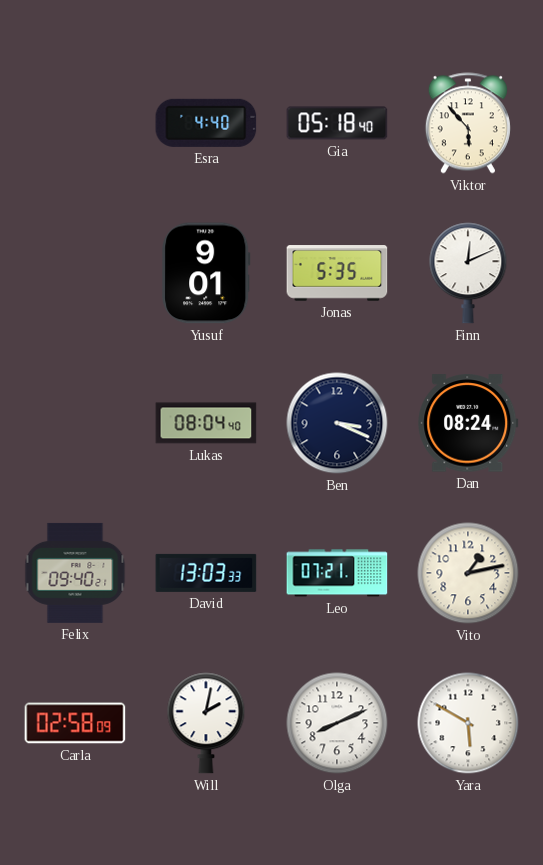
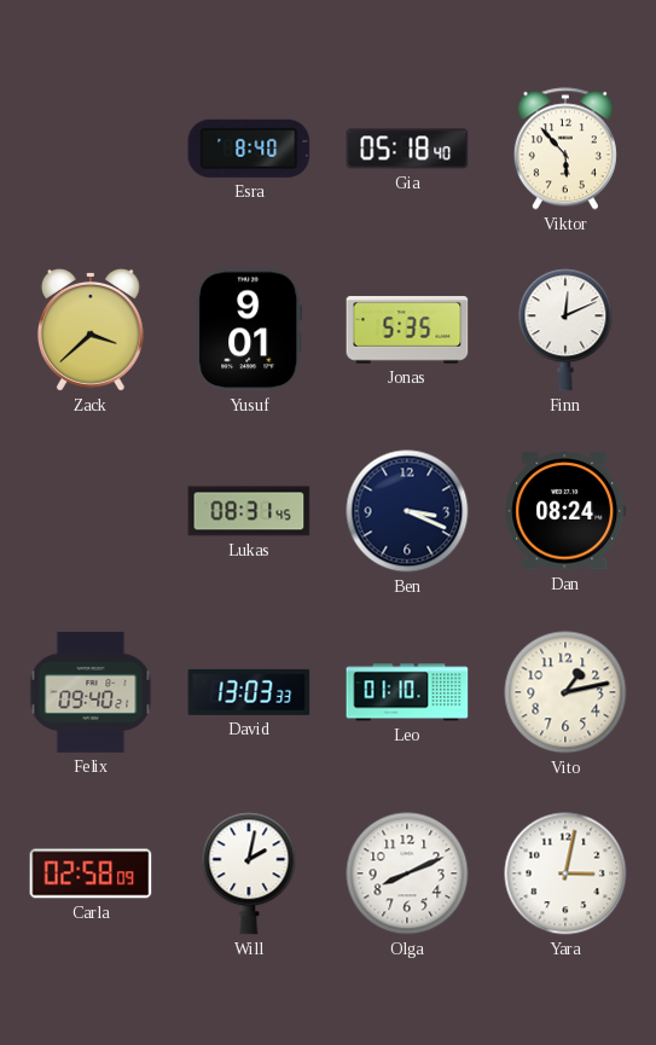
Esra: 4:40 -> 8:40
Zack: none -> 3:38
Lukas: 08:04 -> 08:31
Leo: 07:21 -> 01:10
Yara: 5:50 -> 3:02
